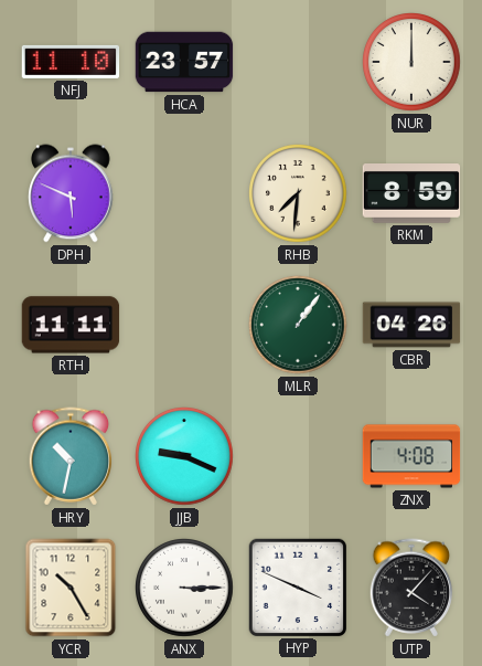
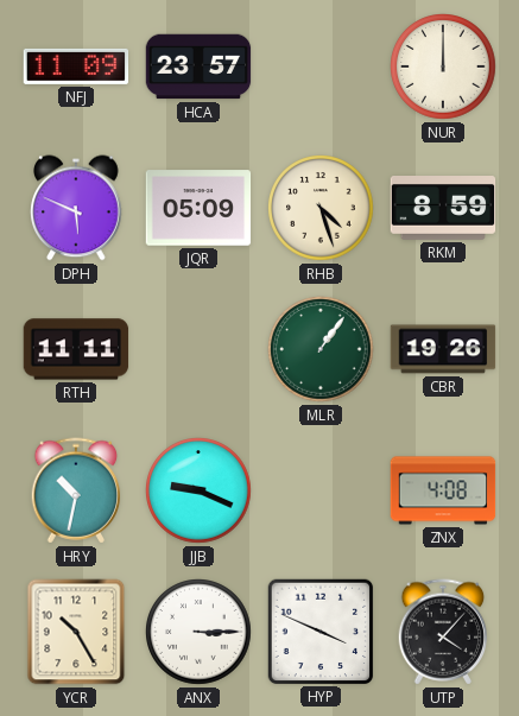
NFJ: 11:10 -> 11:09
JQR: none -> 05:09
RHB: 7:31 -> 4:27
CBR: 04:26 -> 19:26
